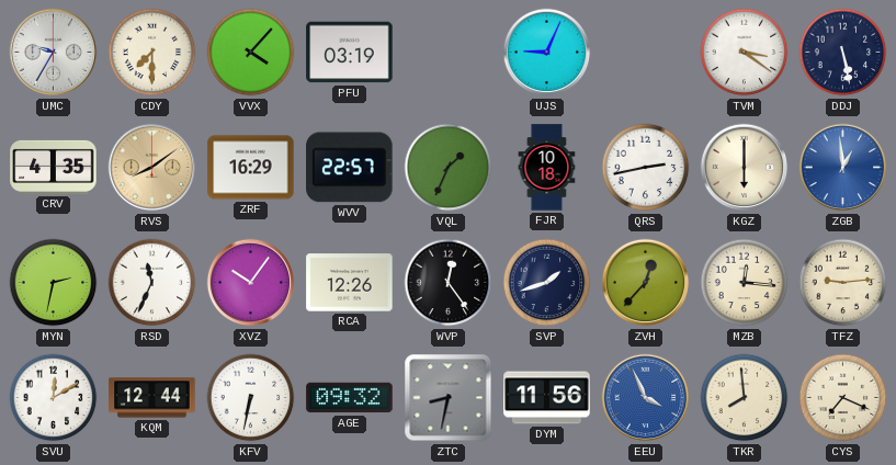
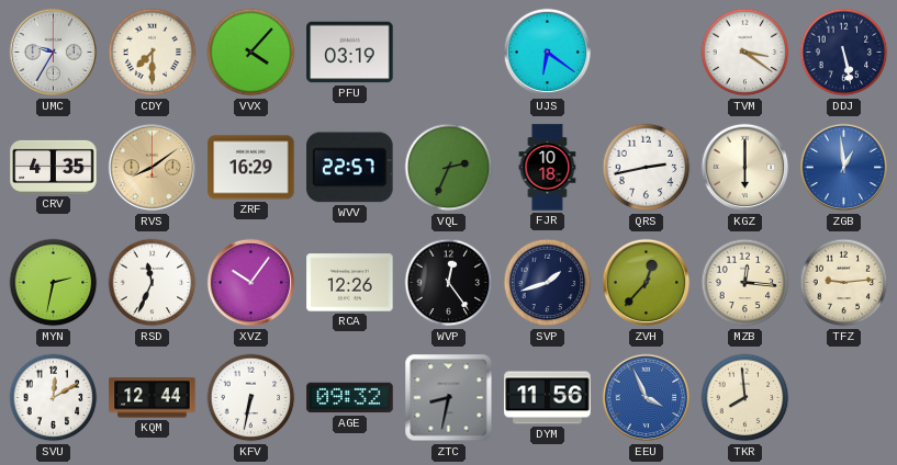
UJS: 9:04 -> 6:21
VQL: 1:34 -> 2:34
CYS: 7:19 -> none
